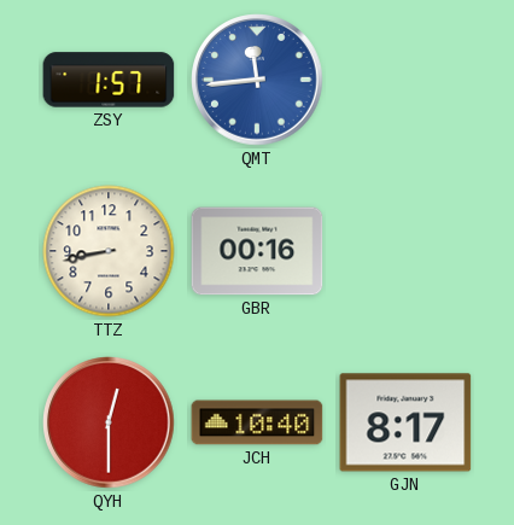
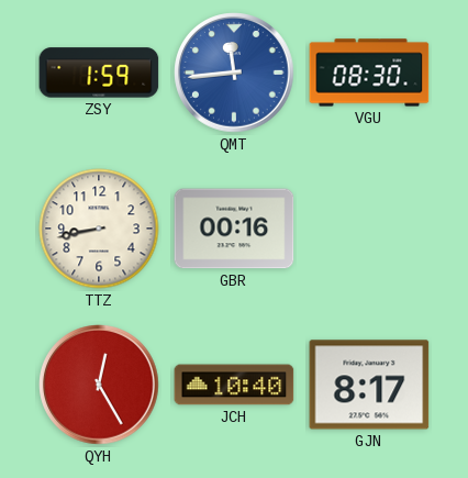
ZSY: 1:57 -> 1:59
VGU: none -> 08:30
QYH: 12:30 -> 12:25
